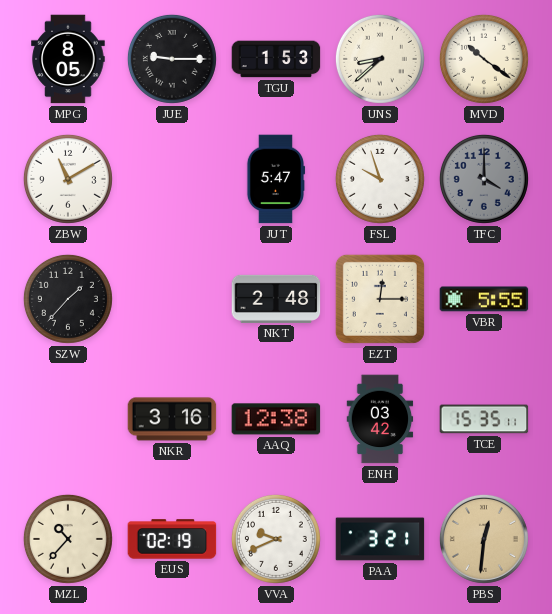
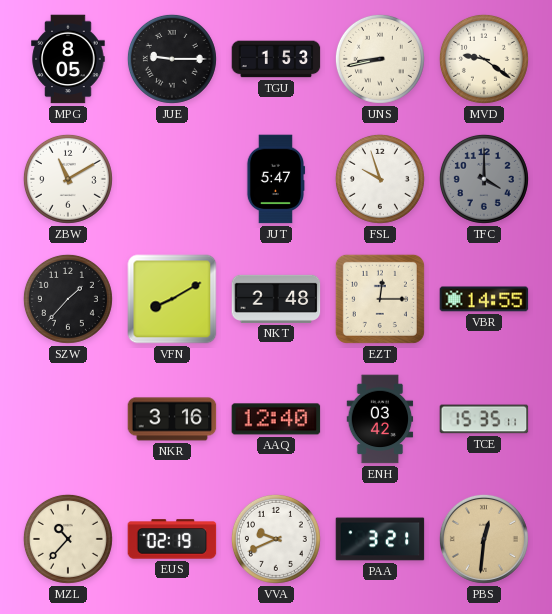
UNS: 8:38 -> 8:43
MVD: 10:21 -> 9:21
VFN: none -> 8:10
VBR: 5:55 -> 14:55
AAQ: 12:38 -> 12:40
